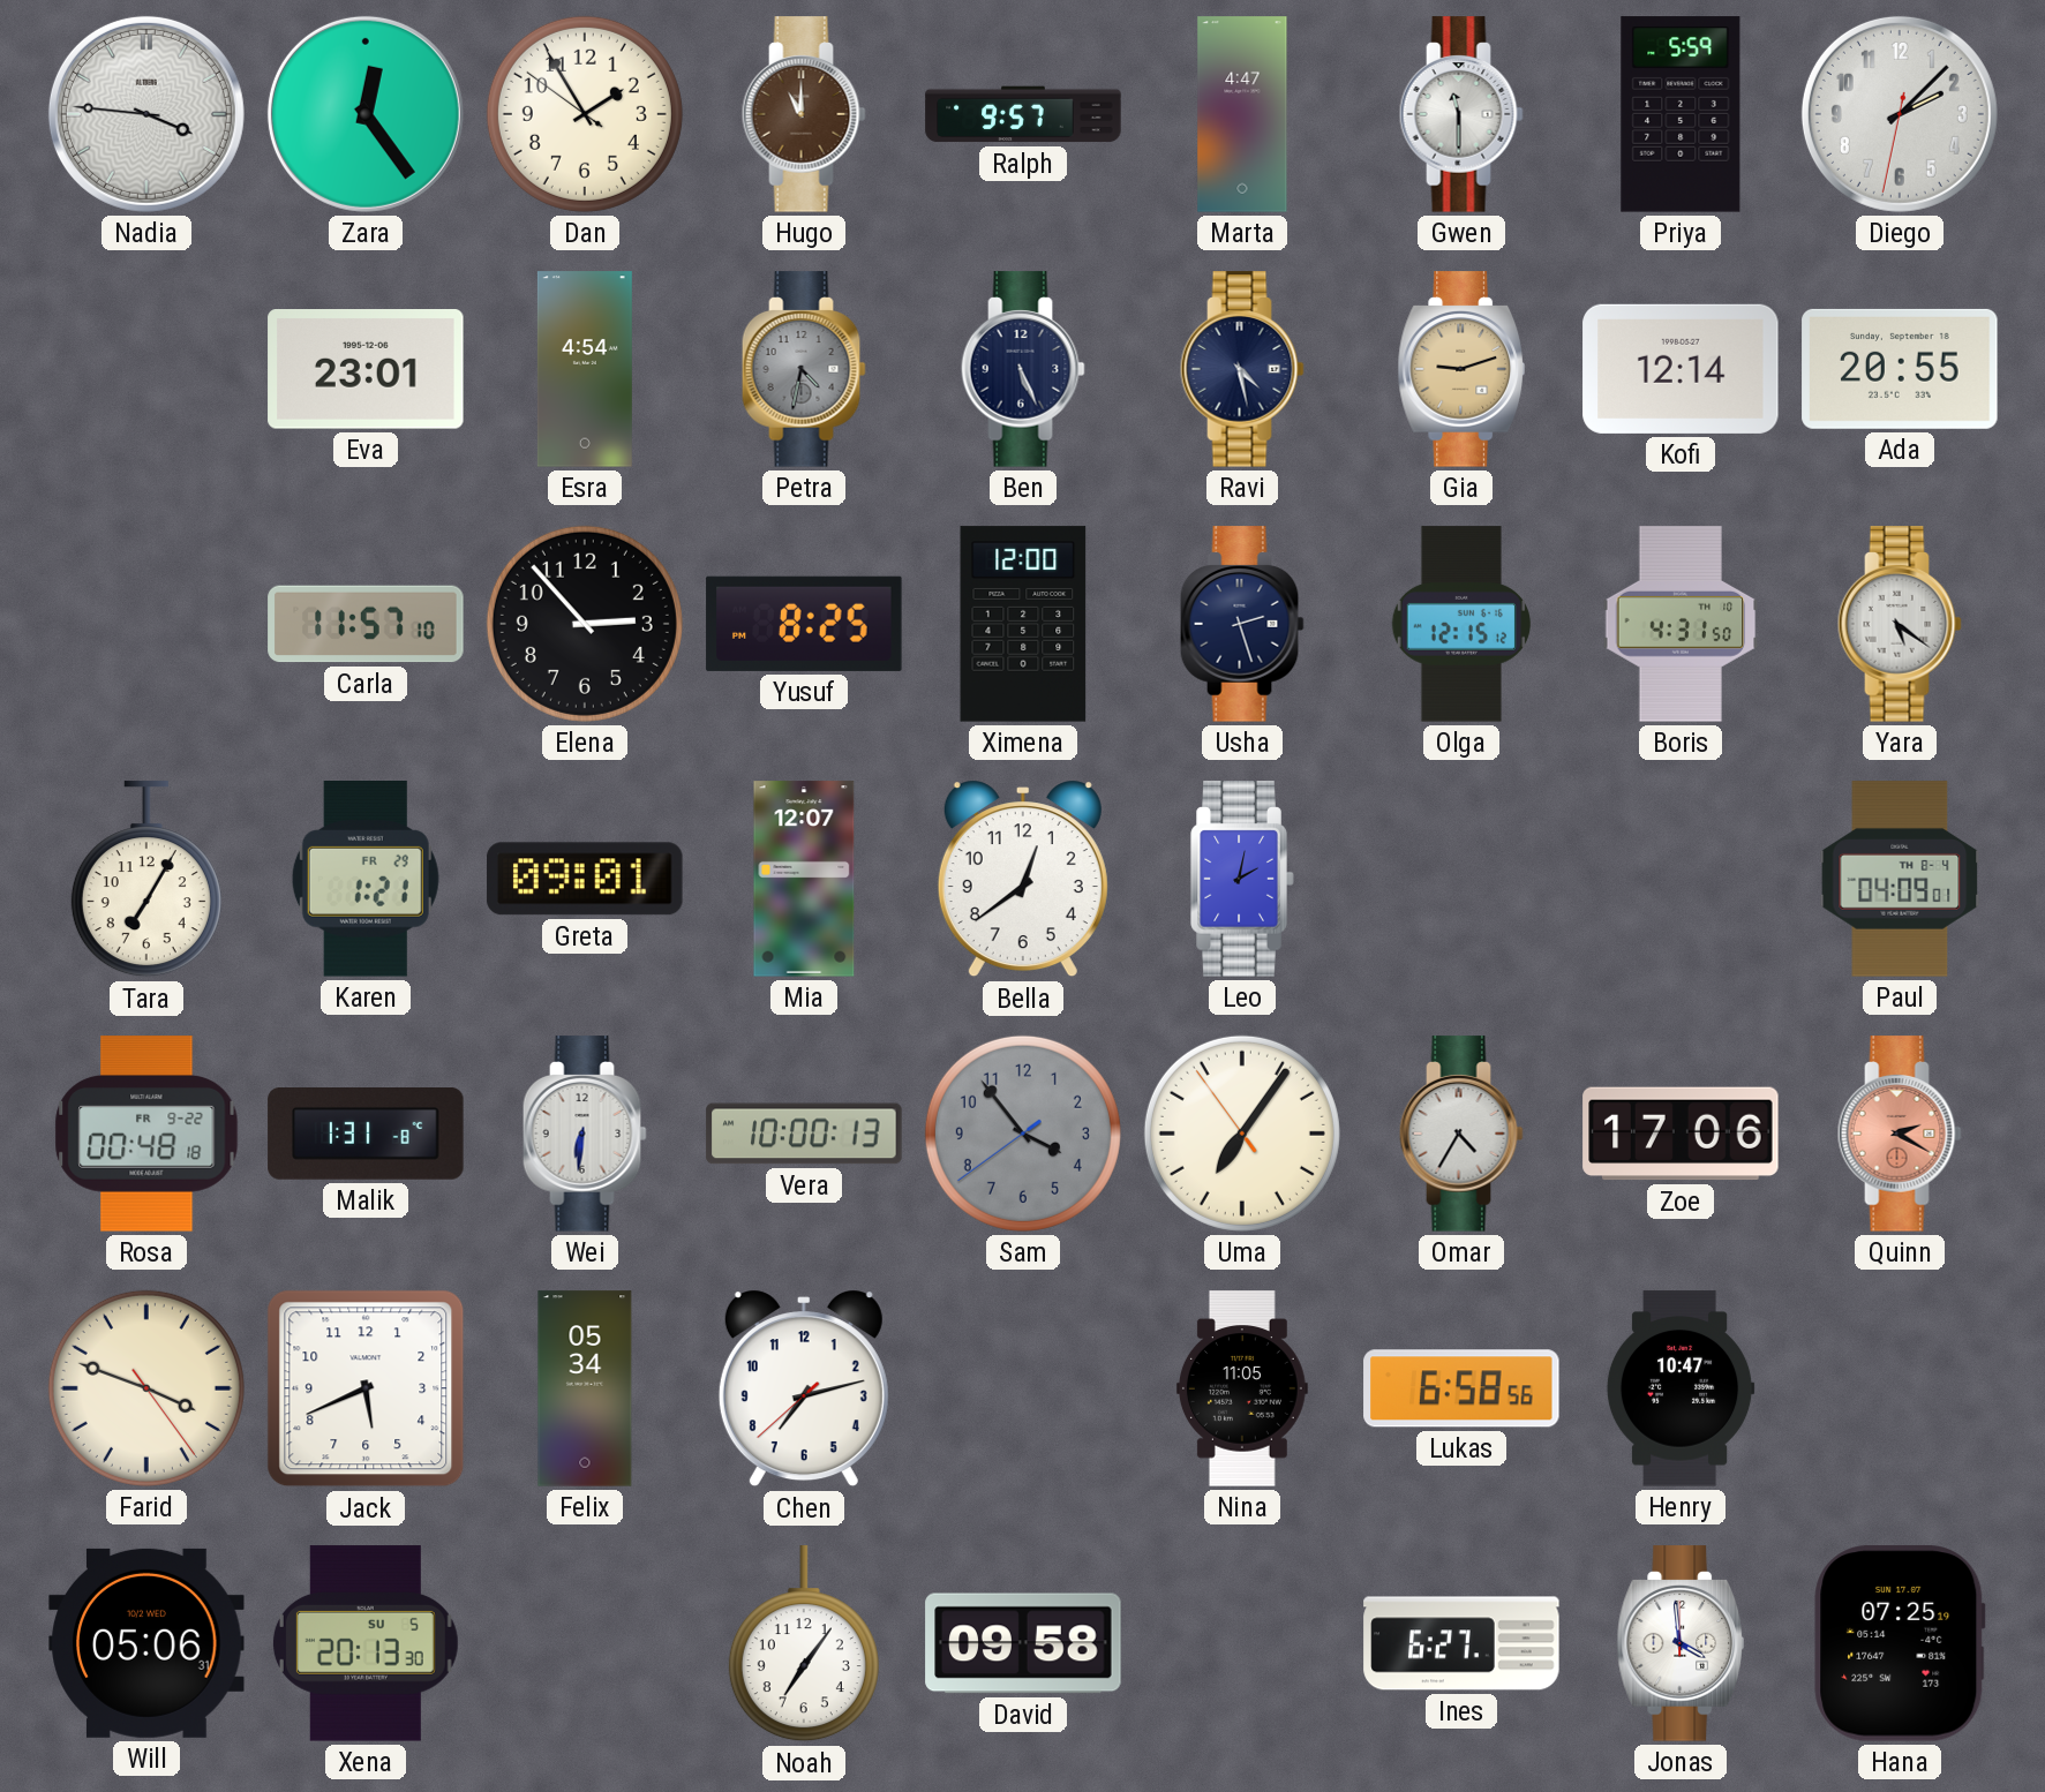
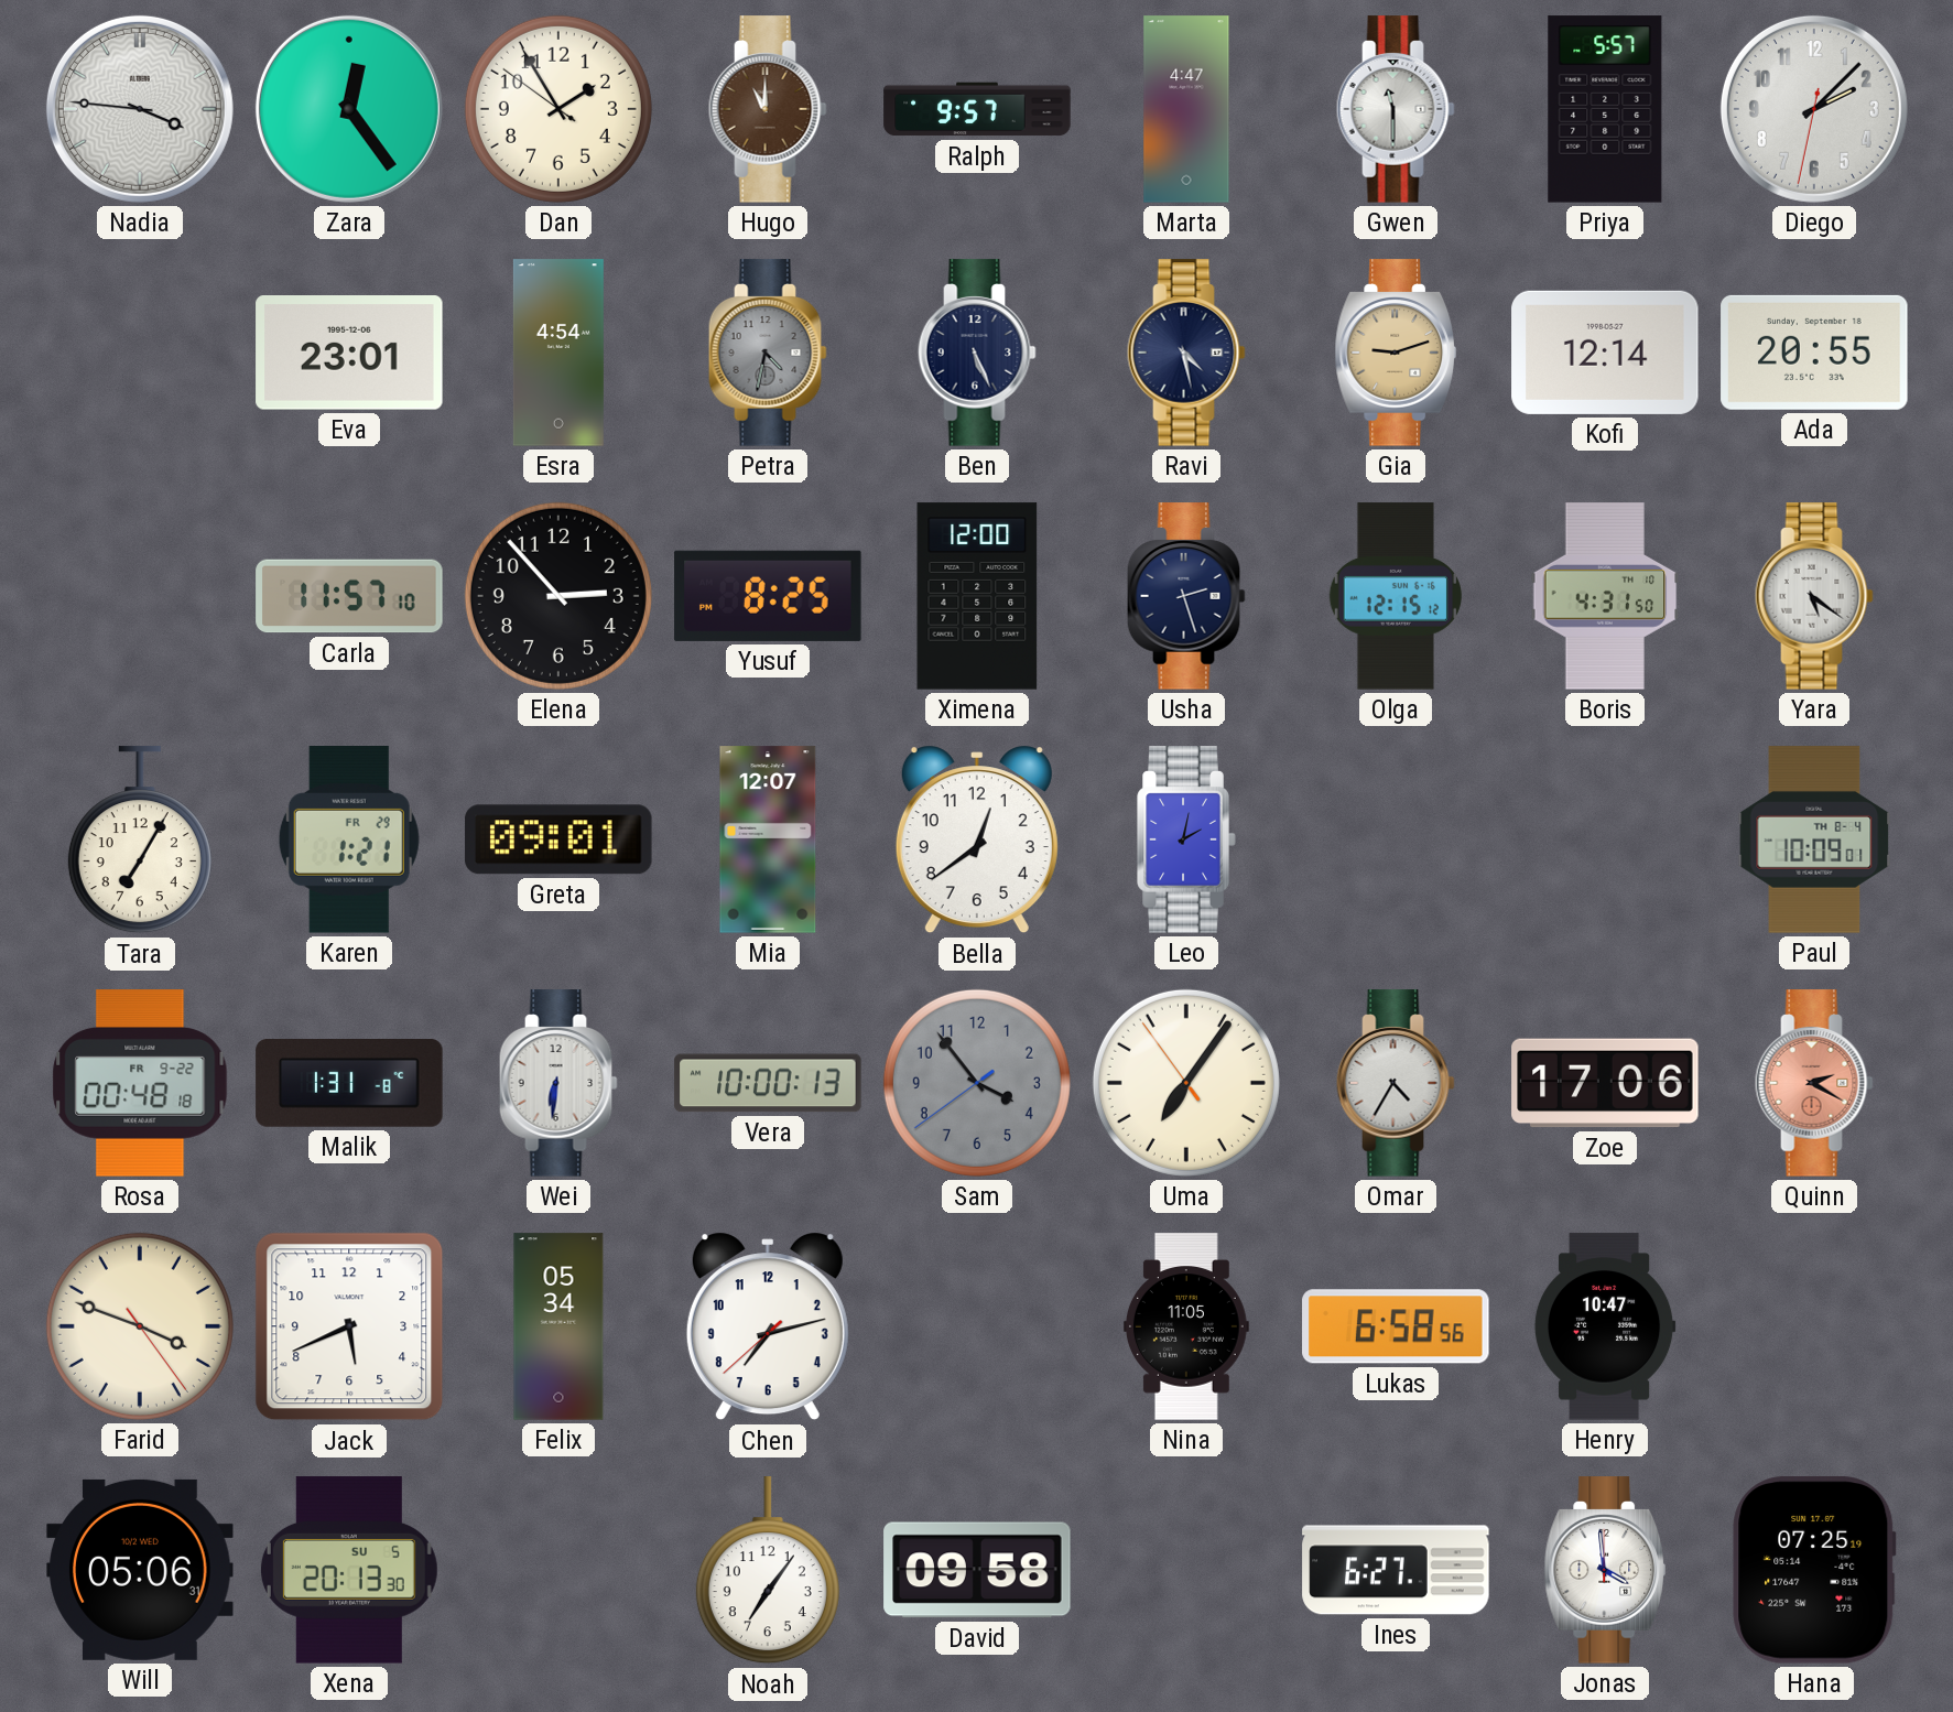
Priya: 5:59 -> 5:57
Paul: 04:09 -> 10:09
